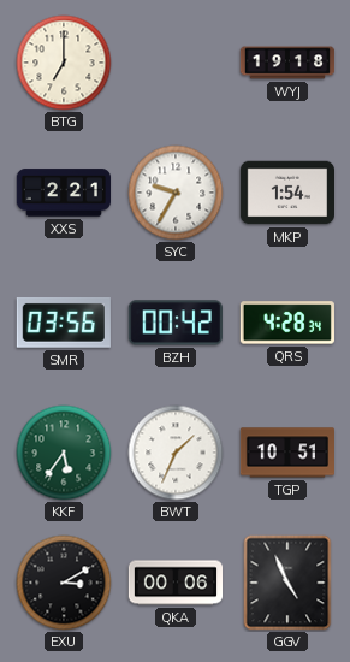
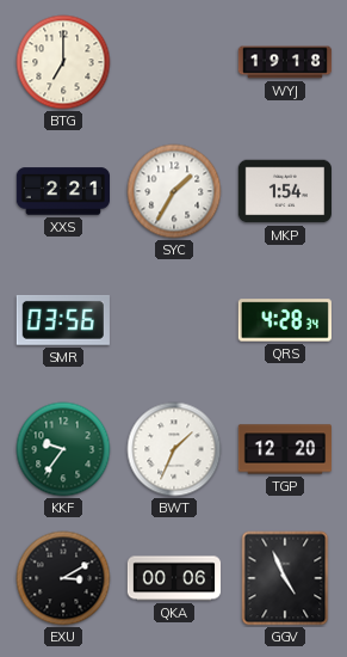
SYC: 9:35 -> 1:35
BZH: 00:42 -> none
KKF: 5:36 -> 9:36
TGP: 10:51 -> 12:20
